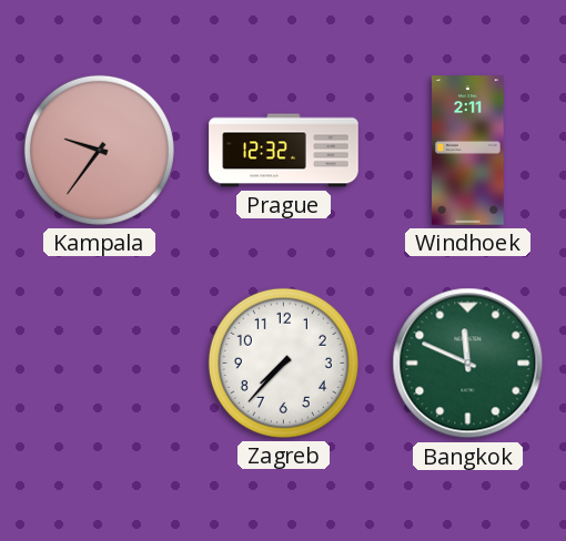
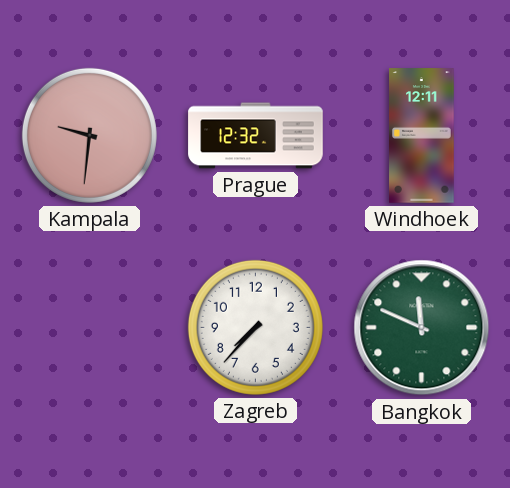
Kampala: 9:36 -> 9:31
Windhoek: 2:11 -> 12:11
